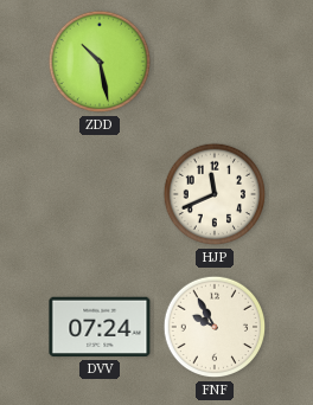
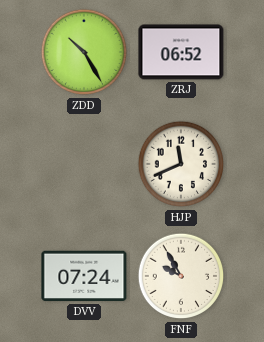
ZDD: 10:28 -> 10:25
ZRJ: none -> 06:52
